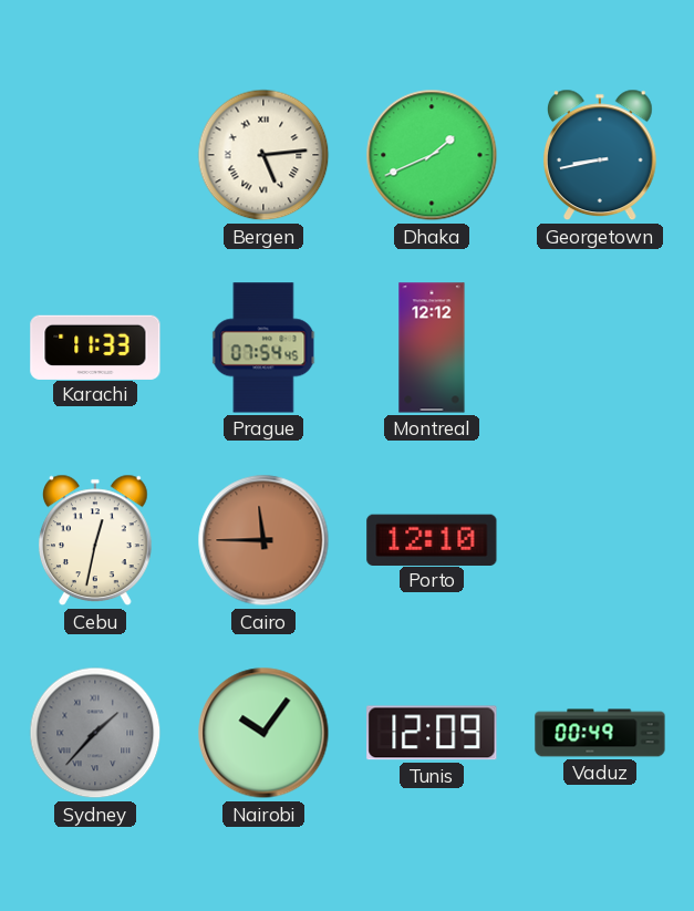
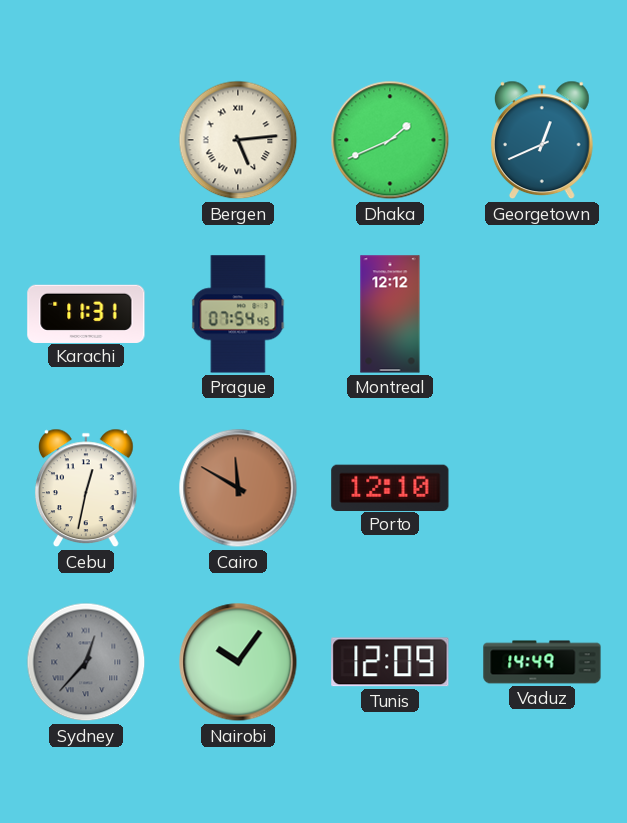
Georgetown: 8:43 -> 12:41
Karachi: 11:33 -> 11:31
Cairo: 11:45 -> 11:50
Sydney: 1:37 -> 12:37
Vaduz: 00:49 -> 14:49
